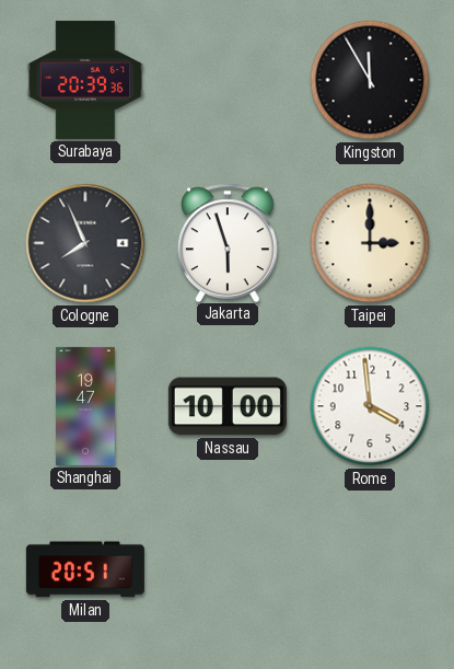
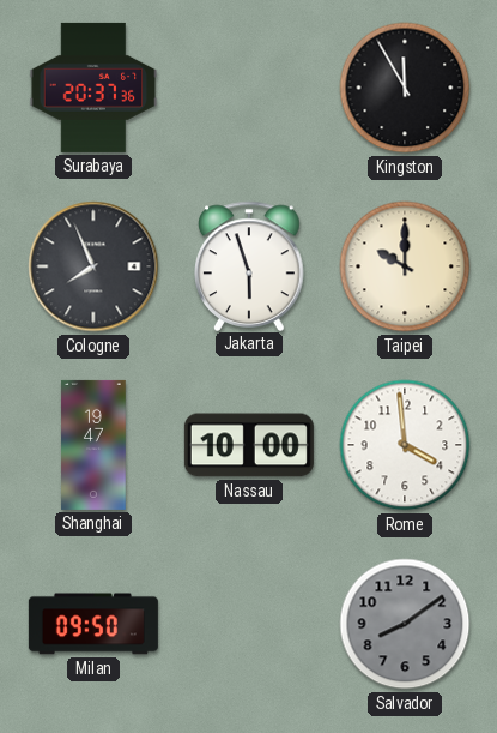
Surabaya: 20:39 -> 20:37
Taipei: 3:00 -> 10:00
Milan: 20:51 -> 09:50
Salvador: none -> 8:09
